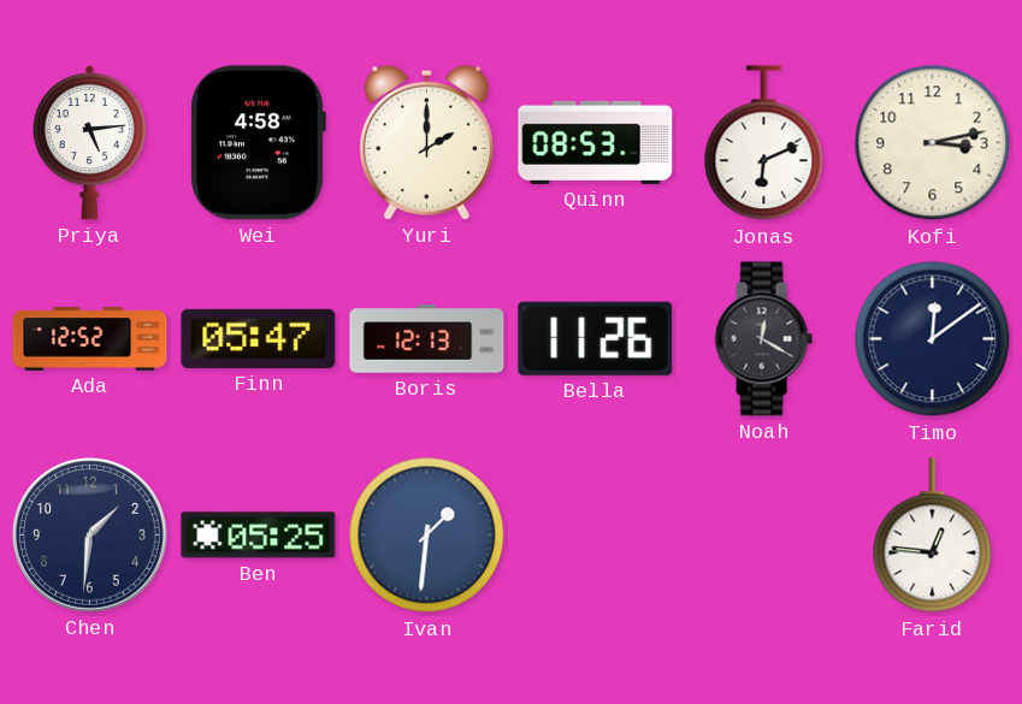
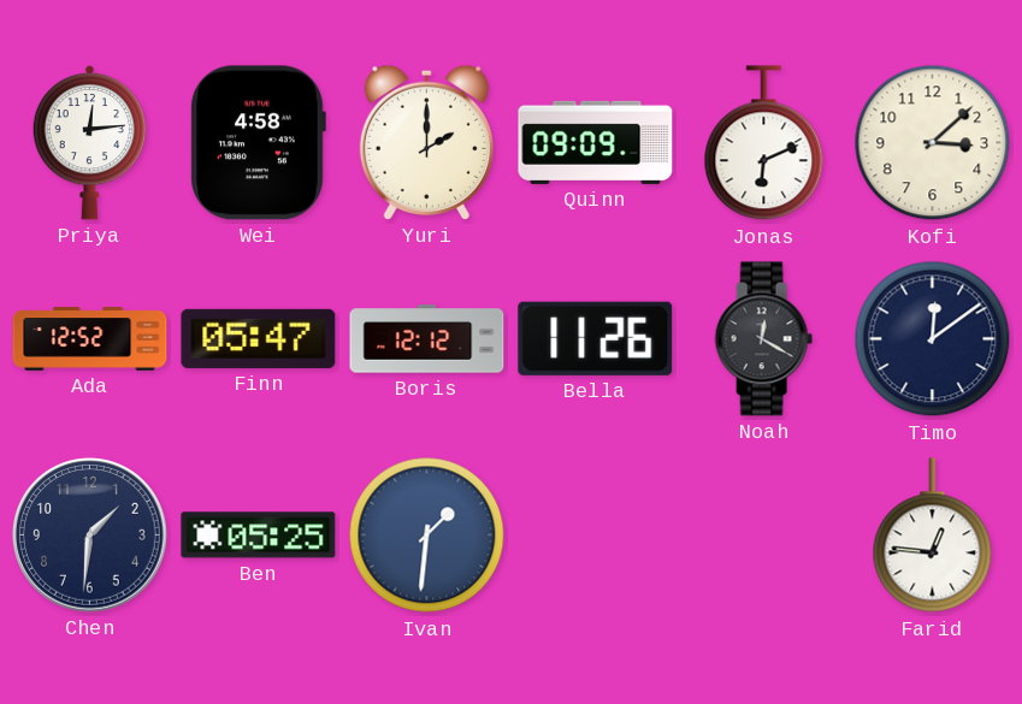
Priya: 5:14 -> 12:14
Quinn: 08:53 -> 09:09
Kofi: 3:13 -> 3:08
Boris: 12:13 -> 12:12
